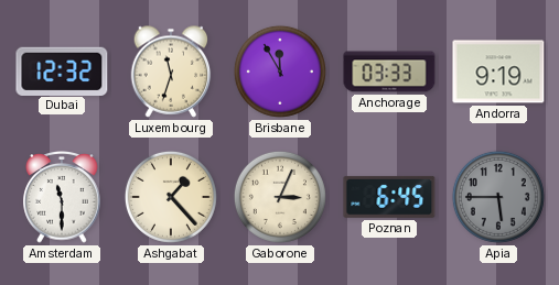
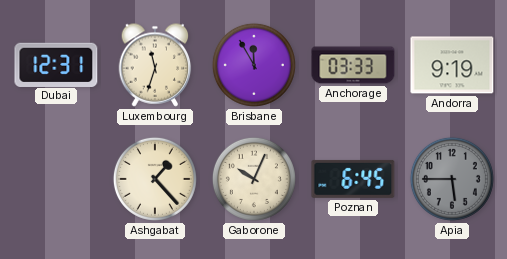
Dubai: 12:32 -> 12:31
Amsterdam: 11:30 -> none
Gaborone: 3:04 -> 10:04
